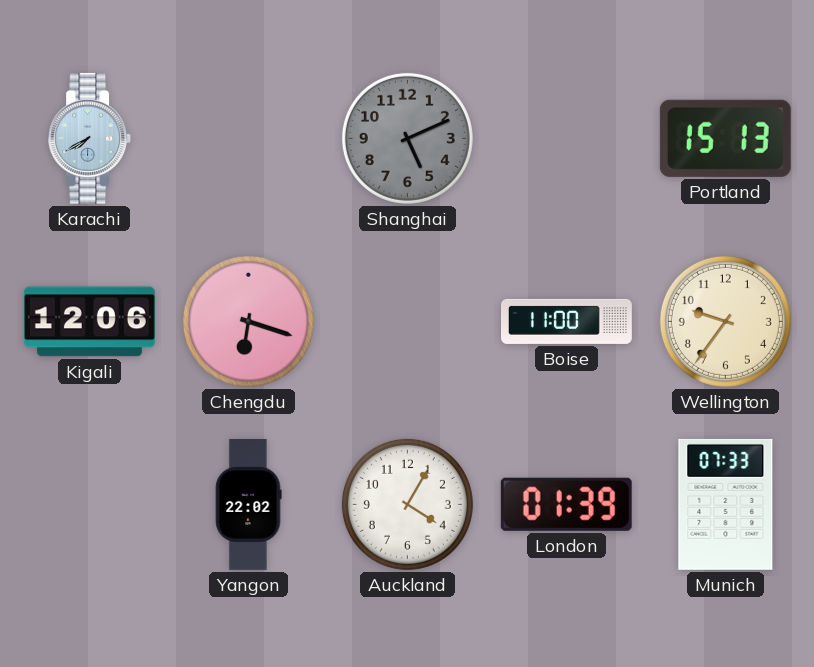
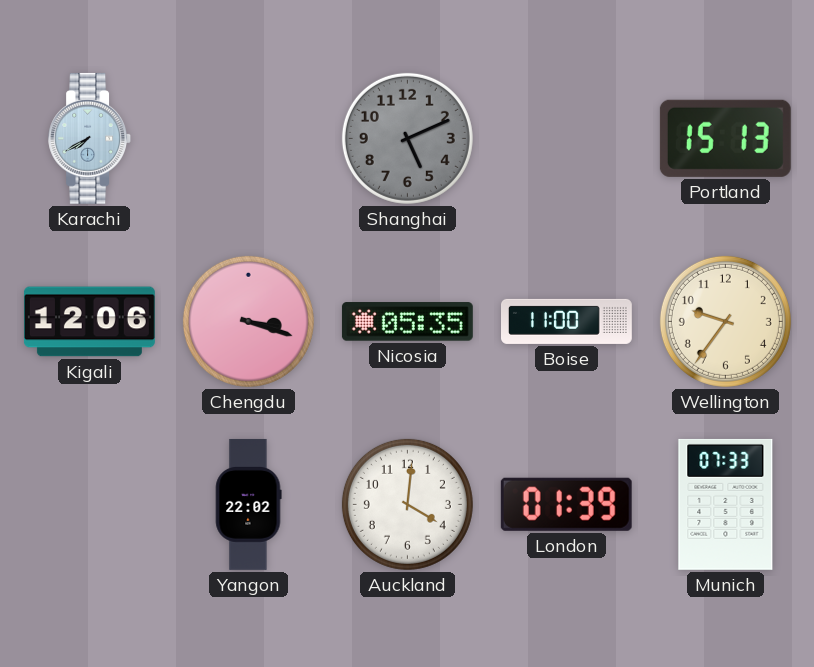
Chengdu: 6:18 -> 3:18
Nicosia: none -> 05:35
Auckland: 4:05 -> 4:01
